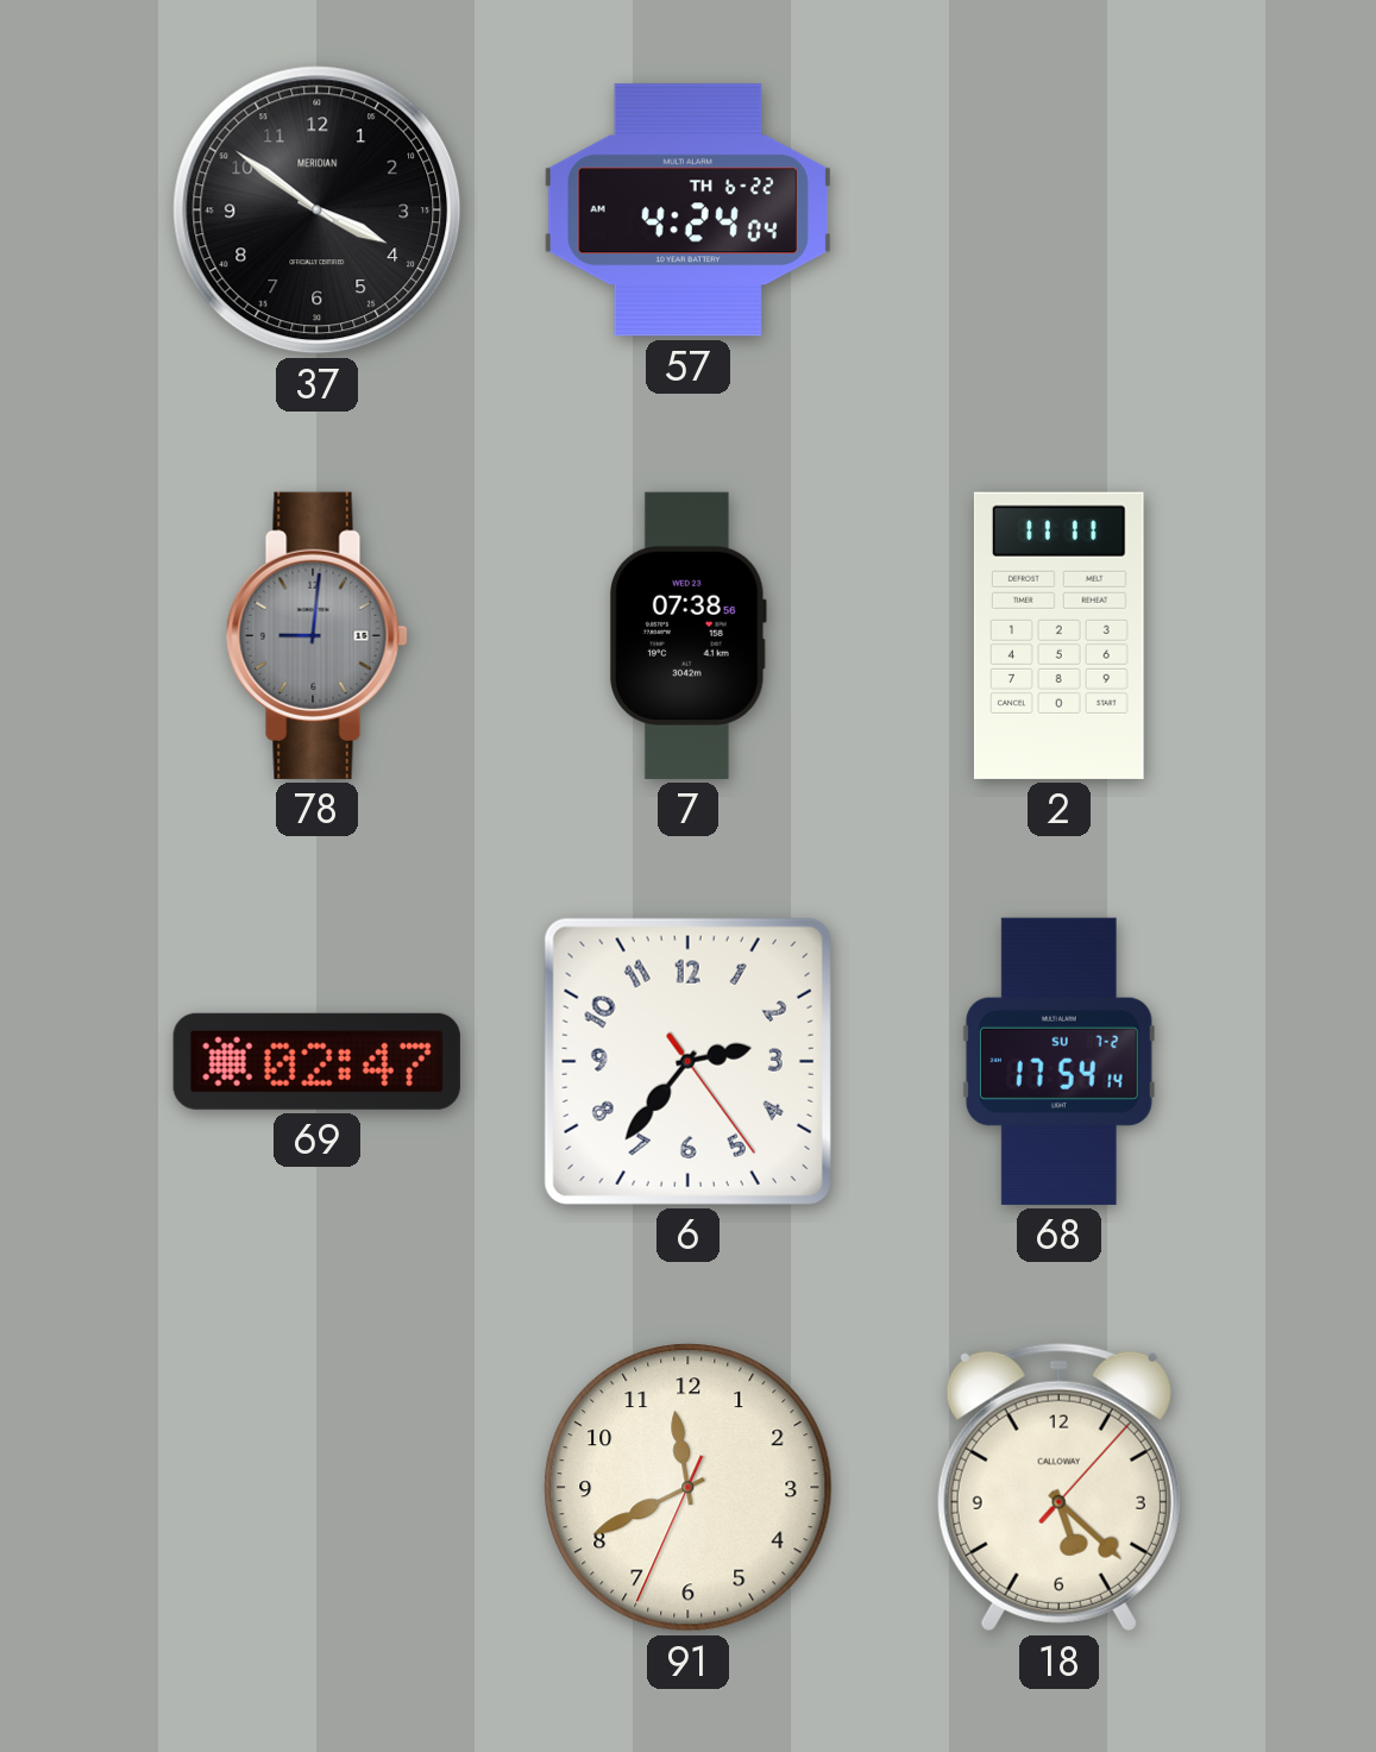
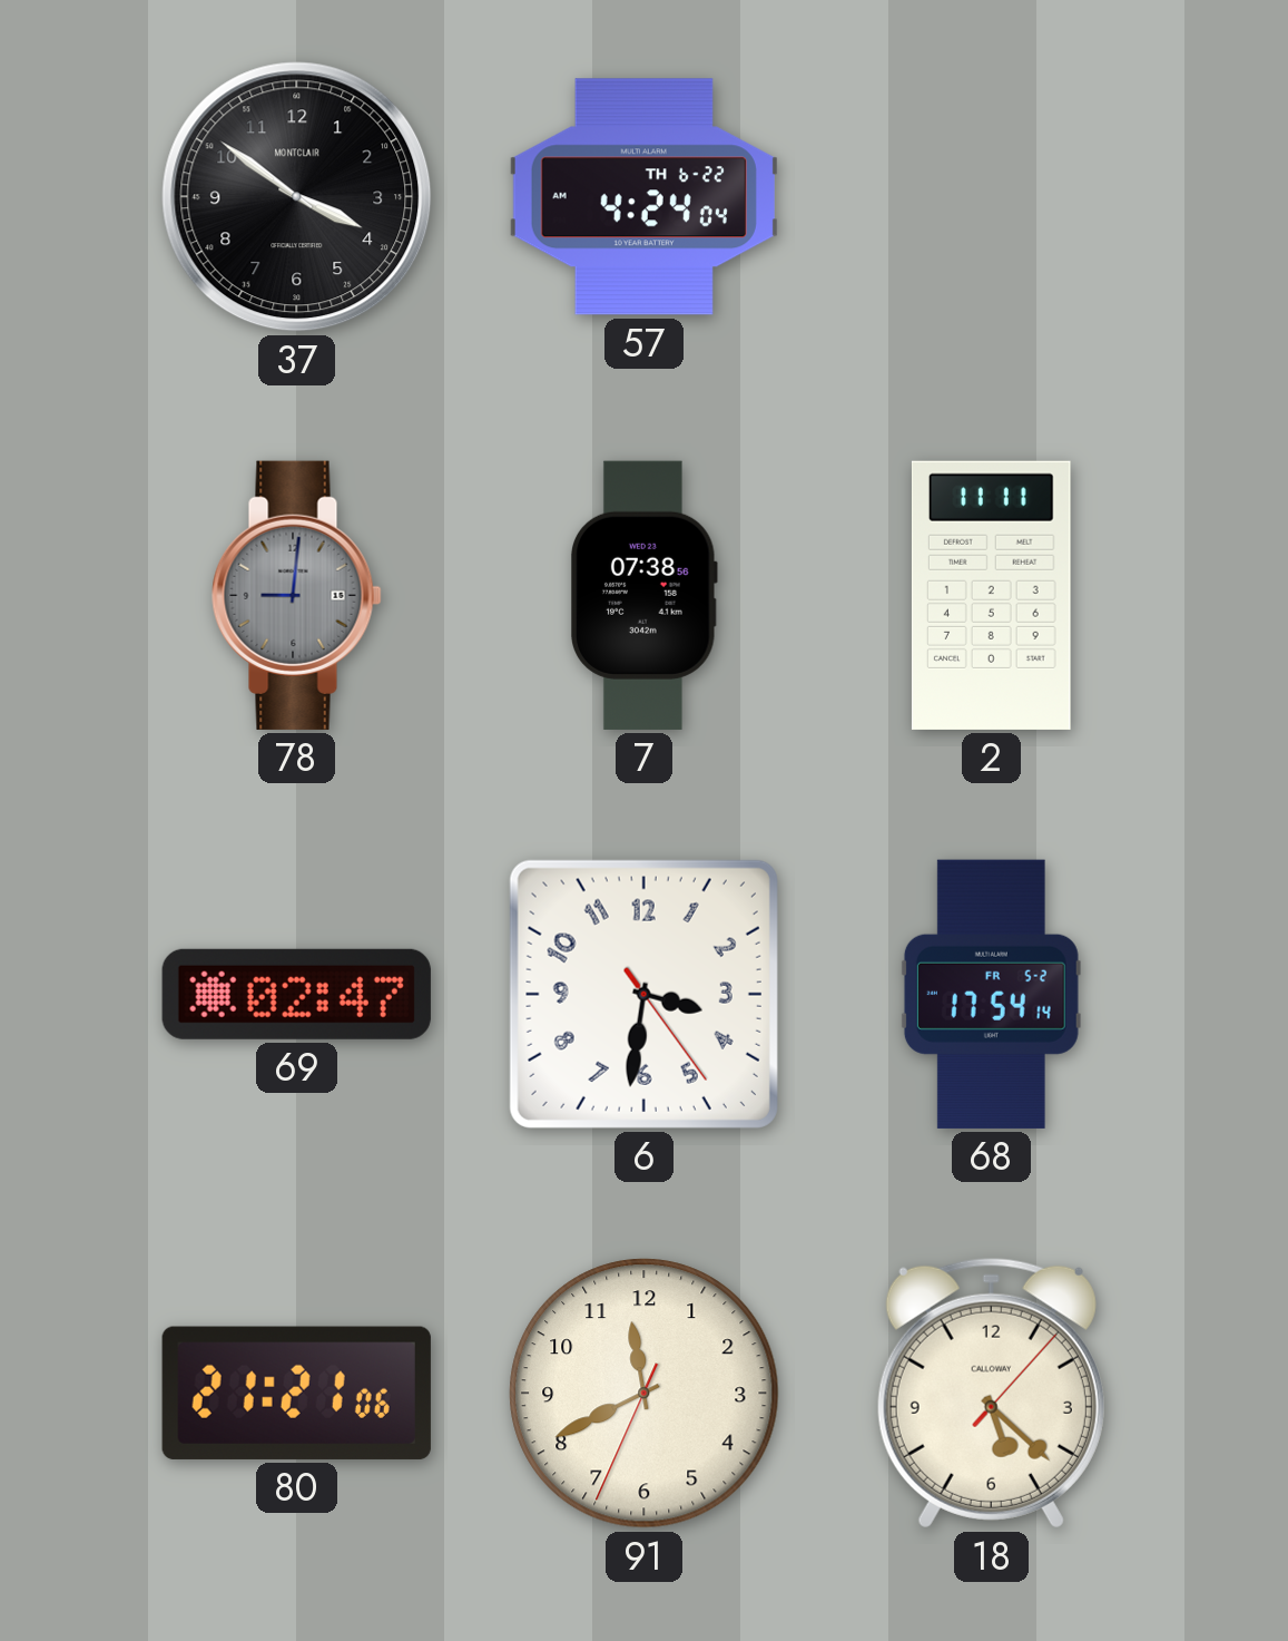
37 brand: MERIDIAN -> MONTCLAIR
6: 2:36 -> 3:31
68 date: SU 7-2 -> FR 5-2
80: none -> 21:21
